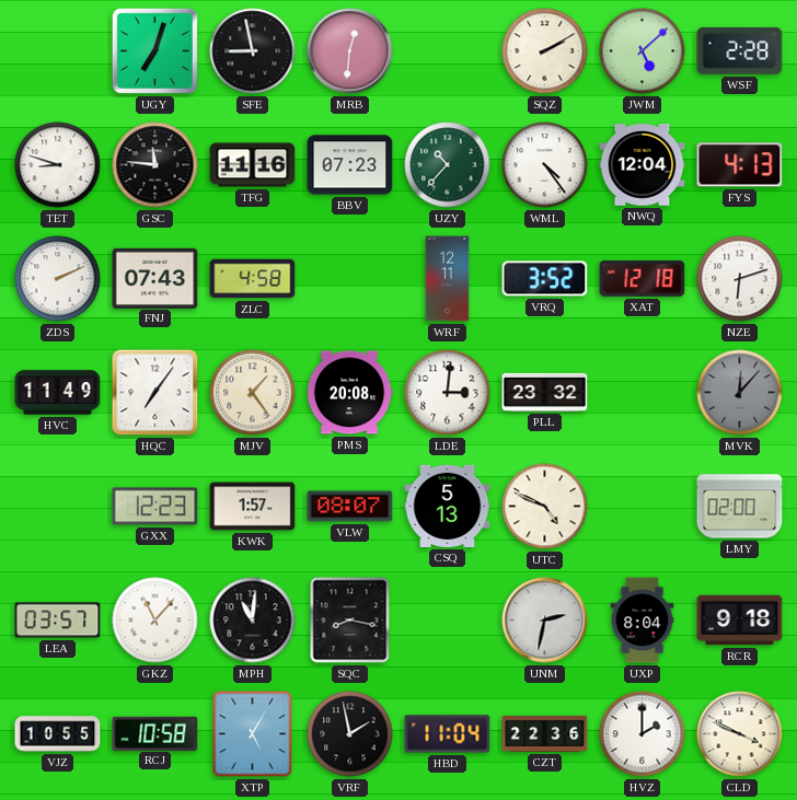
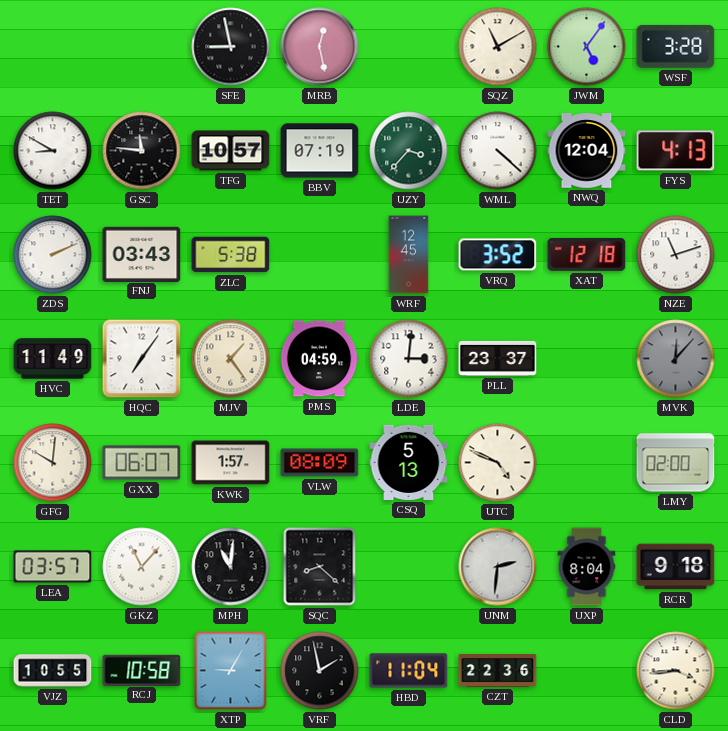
UGY: 7:03 -> none
MRB: 12:31 -> 12:28
SQZ: 2:10 -> 11:10
JWM: 5:08 -> 5:06
WSF: 2:28 -> 3:28
TET: 8:48 -> 8:50
TFG: 11:16 -> 10:57
BBV: 07:23 -> 07:19
UZY: 10:37 -> 3:37
WML: 4:24 -> 4:22
FNJ: 07:43 -> 03:43
ZLC: 4:58 -> 5:38
WRF: 12:11 -> 12:45
NZE: 6:12 -> 11:12
PMS: 20:08 -> 04:59
PLL: 23:32 -> 23:37
GFG: none -> 10:01
GXX: 12:23 -> 06:07
VLW: 08:07 -> 08:09
SQC: 8:17 -> 8:22
UNM: 2:32 -> 2:31
XTP: 5:05 -> 9:05
HVZ: 2:00 -> none
CLD: 3:49 -> 3:44
